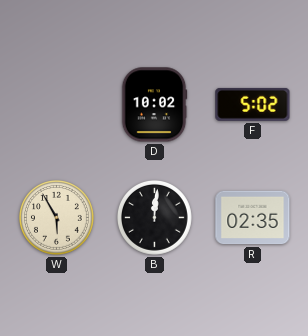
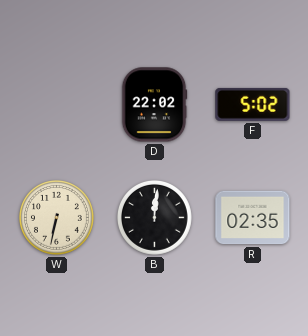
D: 10:02 -> 22:02
W: 5:55 -> 6:32
